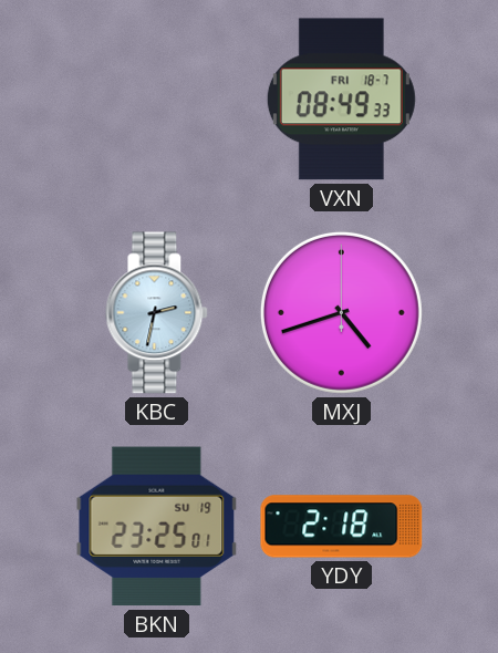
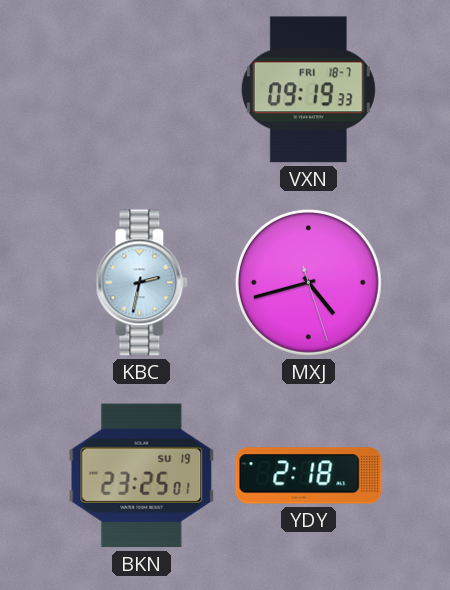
VXN: 08:49 -> 09:19
MXJ: 4:42:00 -> 4:42:27
